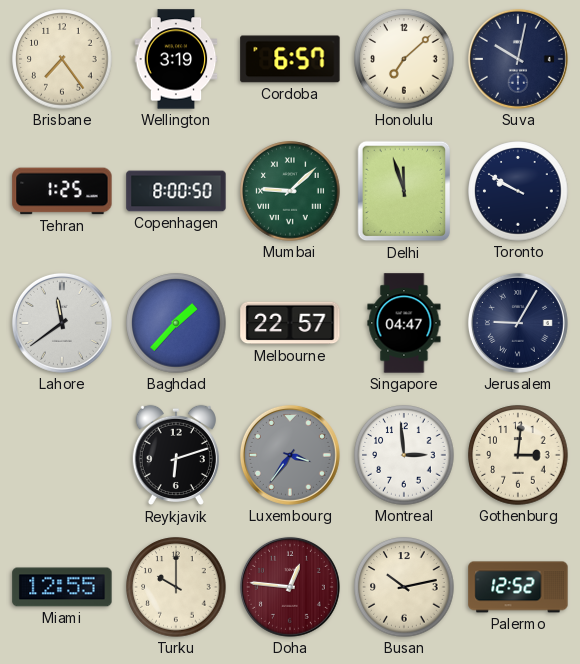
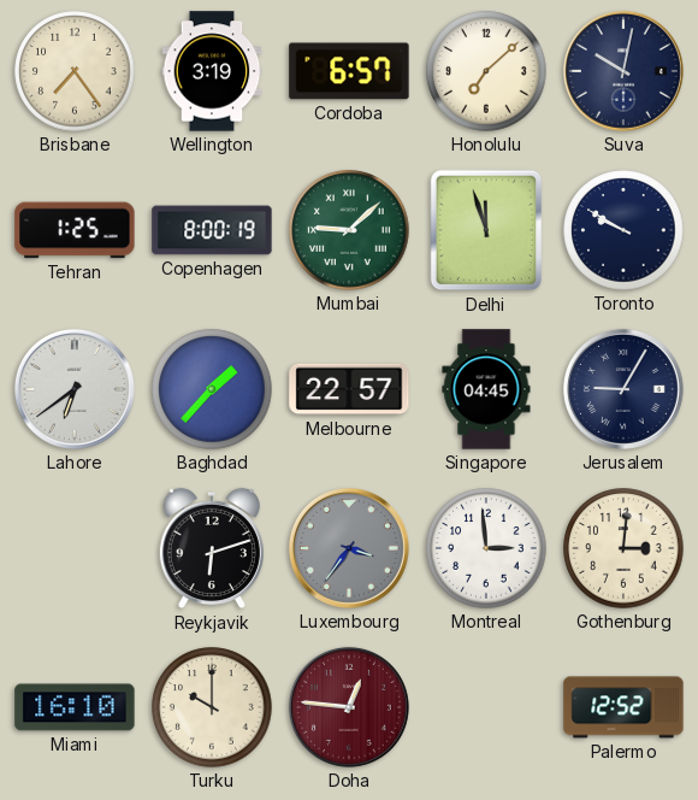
Copenhagen: 8:00:50 -> 8:00:19
Lahore: 11:39 -> 6:39
Singapore: 04:47 -> 04:45
Miami: 12:55 -> 16:10
Busan: 10:13 -> none
